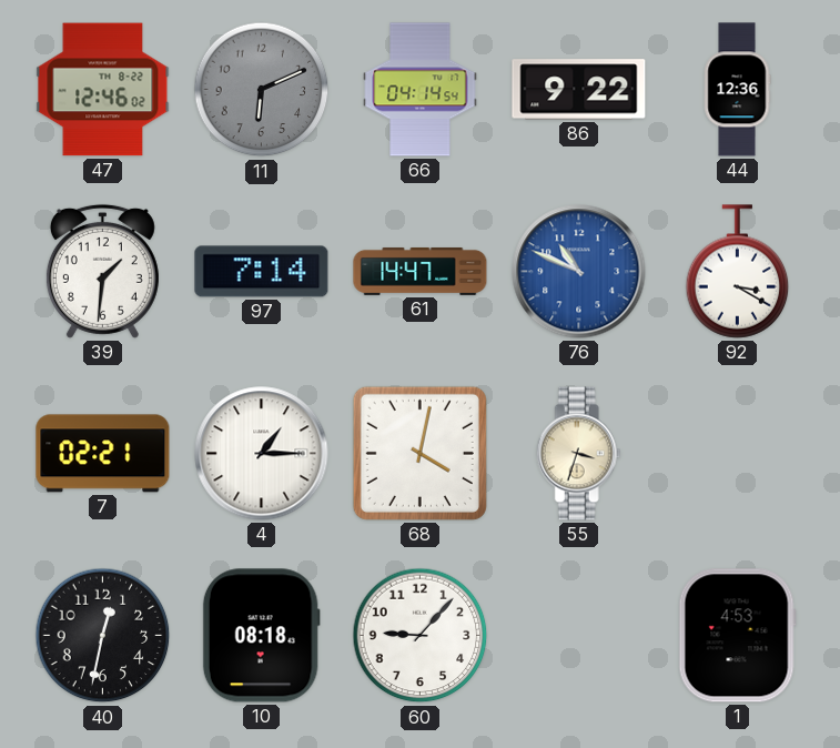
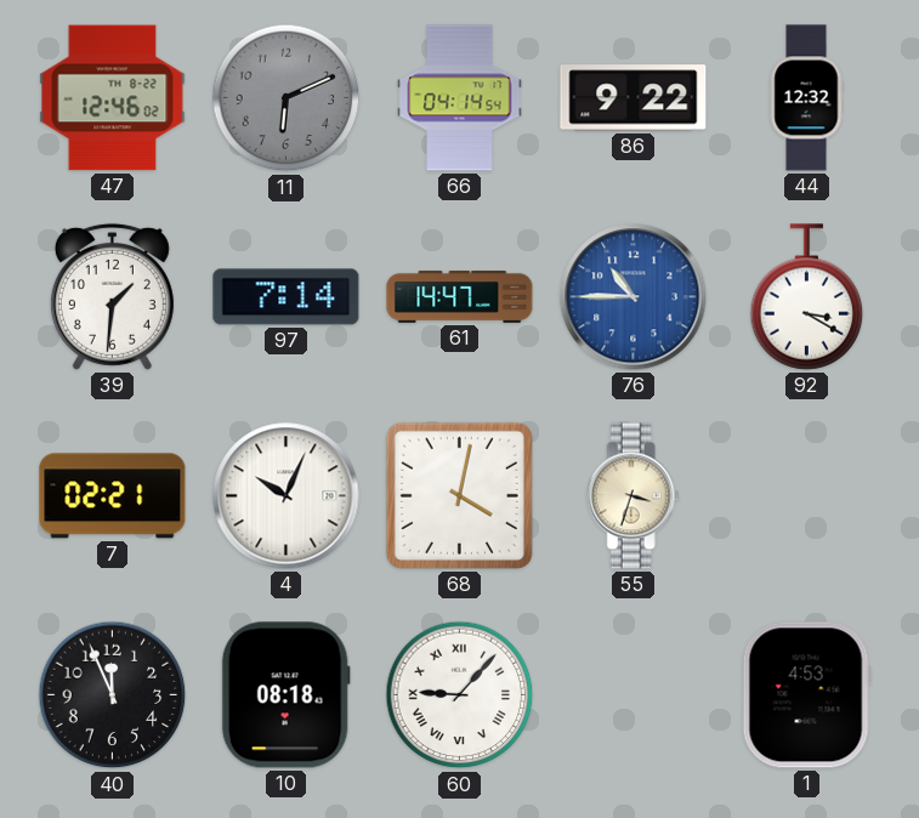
44: 12:36 -> 12:32
76: 10:49 -> 10:45
4: 1:15 -> 10:04
40: 12:32 -> 11:56
60 numerals: Arabic -> Roman
